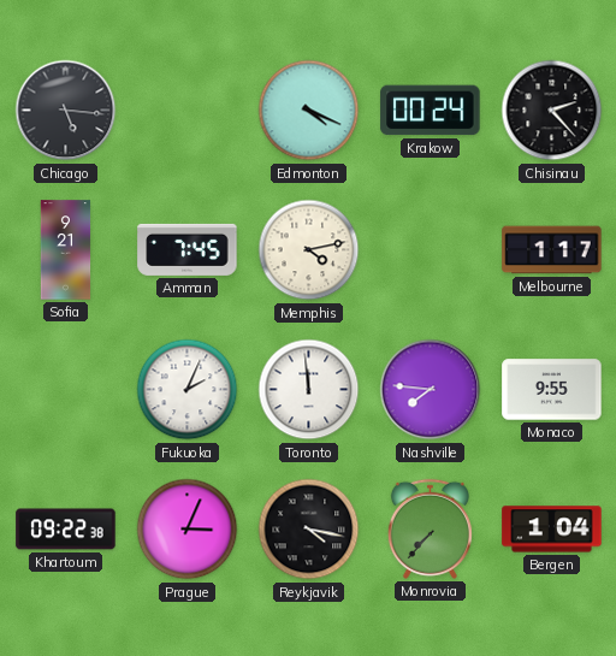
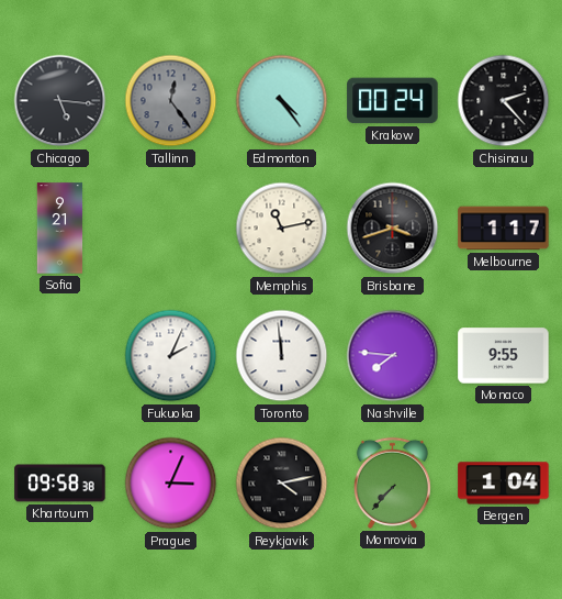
Tallinn: none -> 12:24
Edmonton: 4:19 -> 4:24
Amman: 7:45 -> none
Memphis: 4:13 -> 11:13
Brisbane: none -> 3:42
Khartoum: 09:22 -> 09:58
Reykjavik: 4:17 -> 4:13
